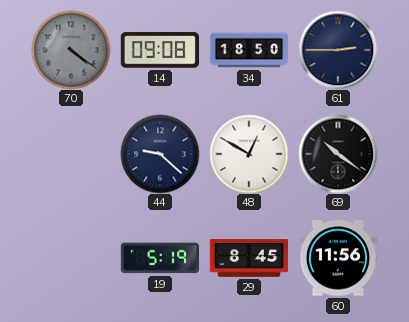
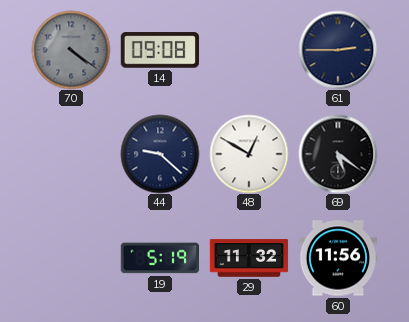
34: 18:50 -> none
69: 10:21 -> 5:21
29: 8:45 -> 11:32
